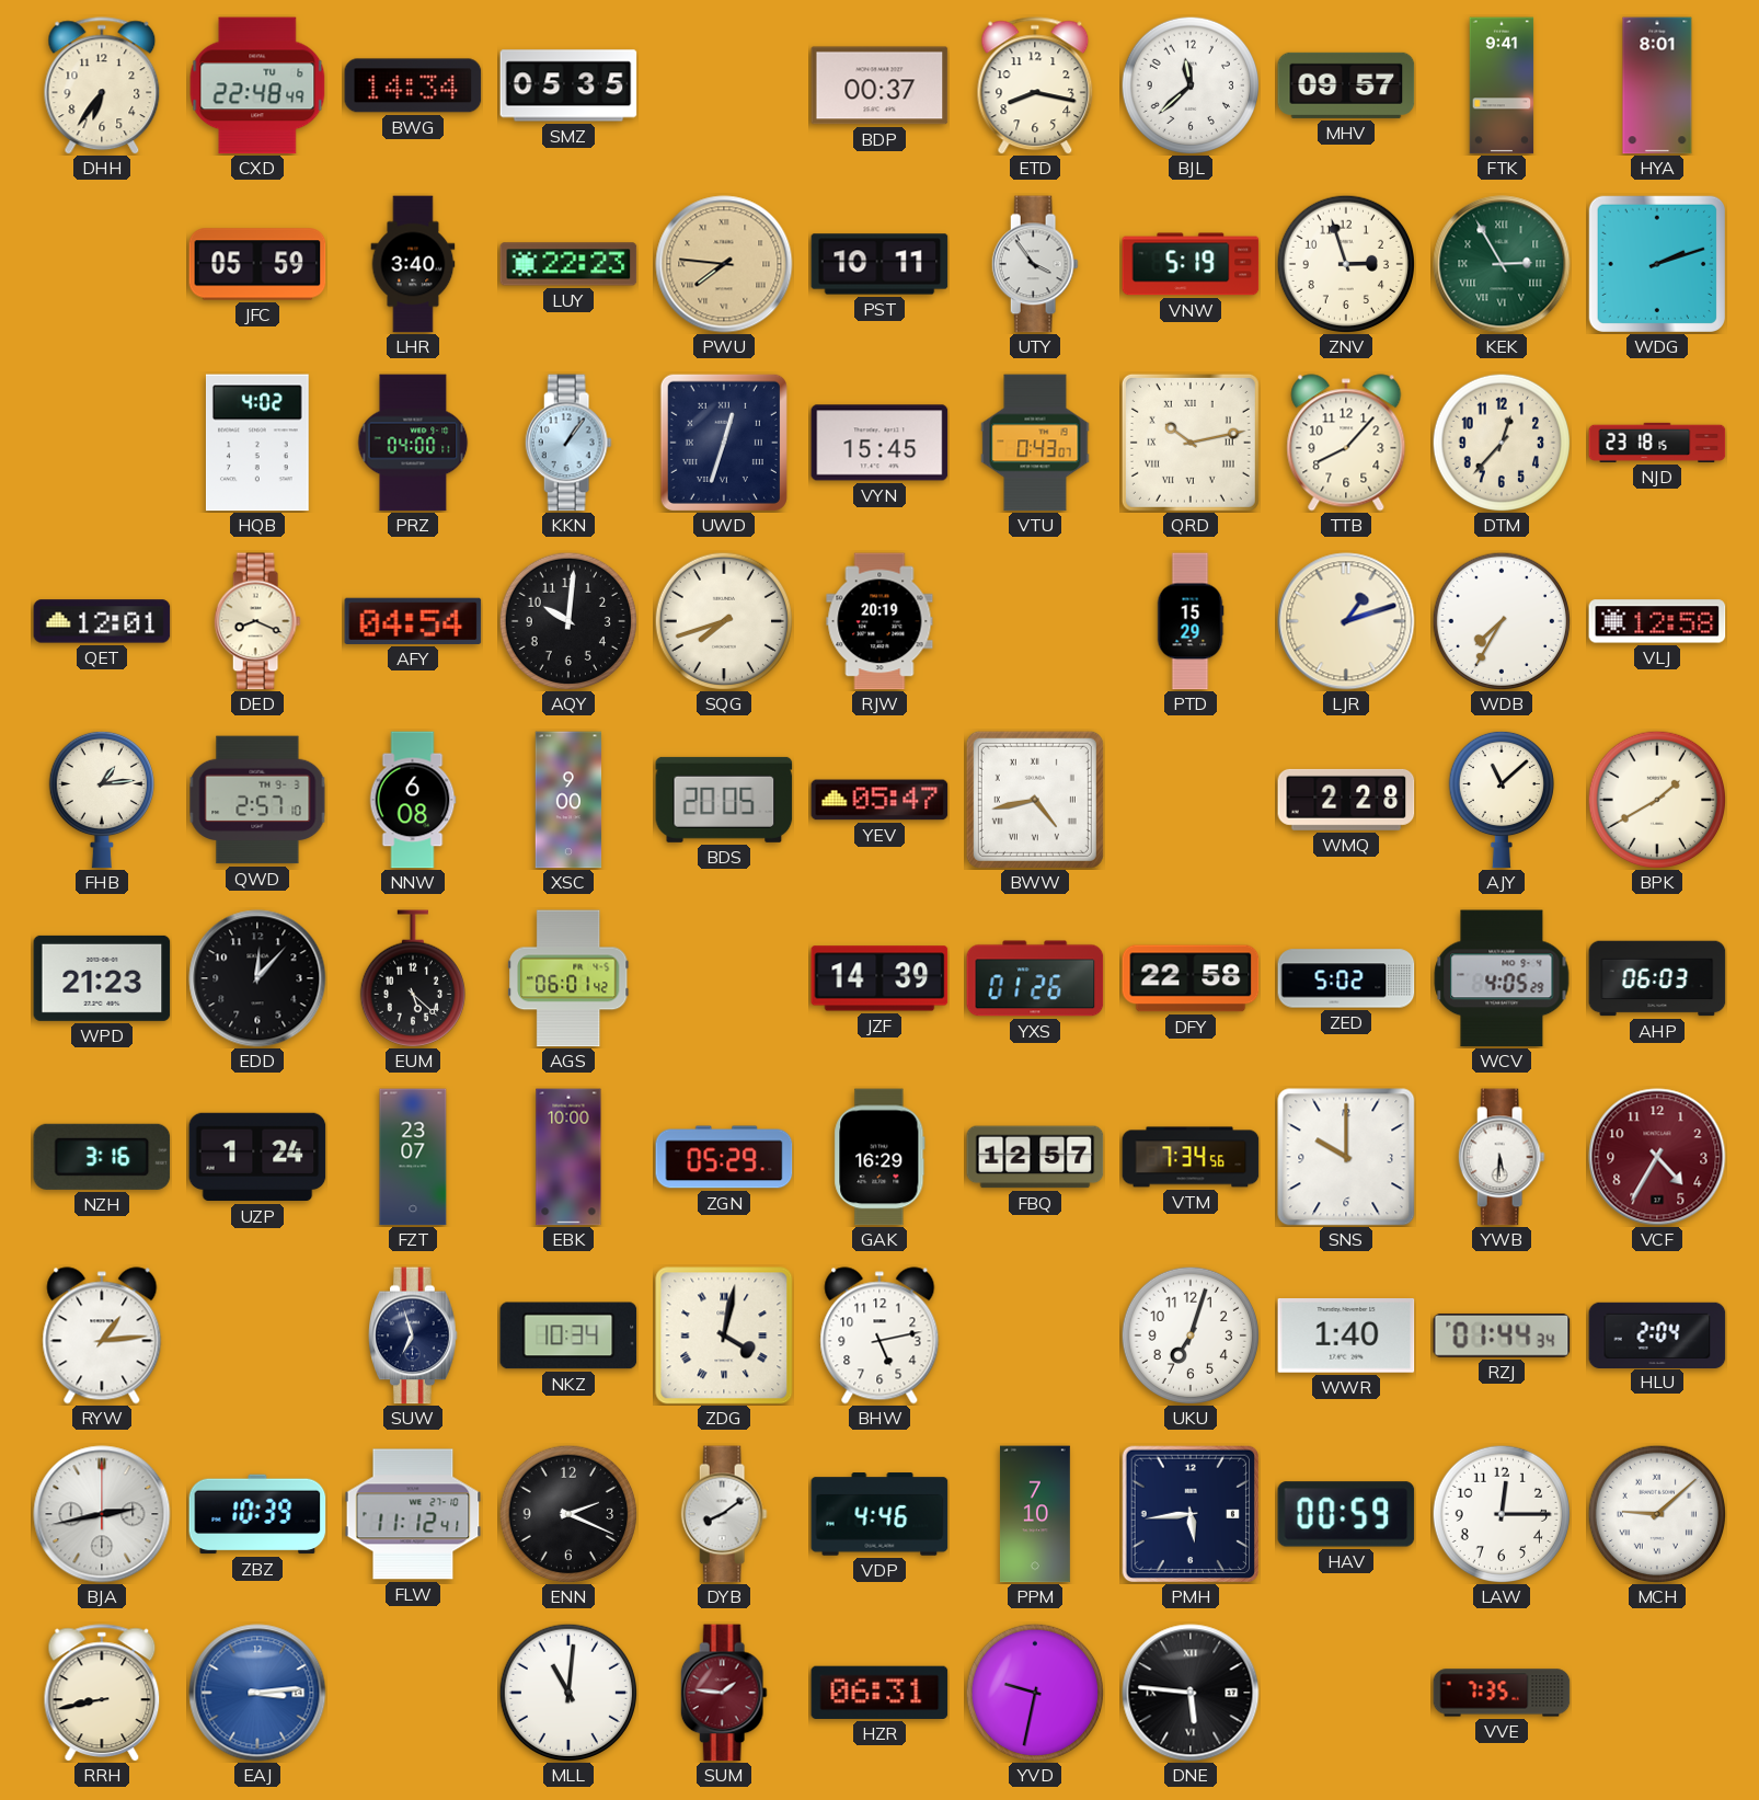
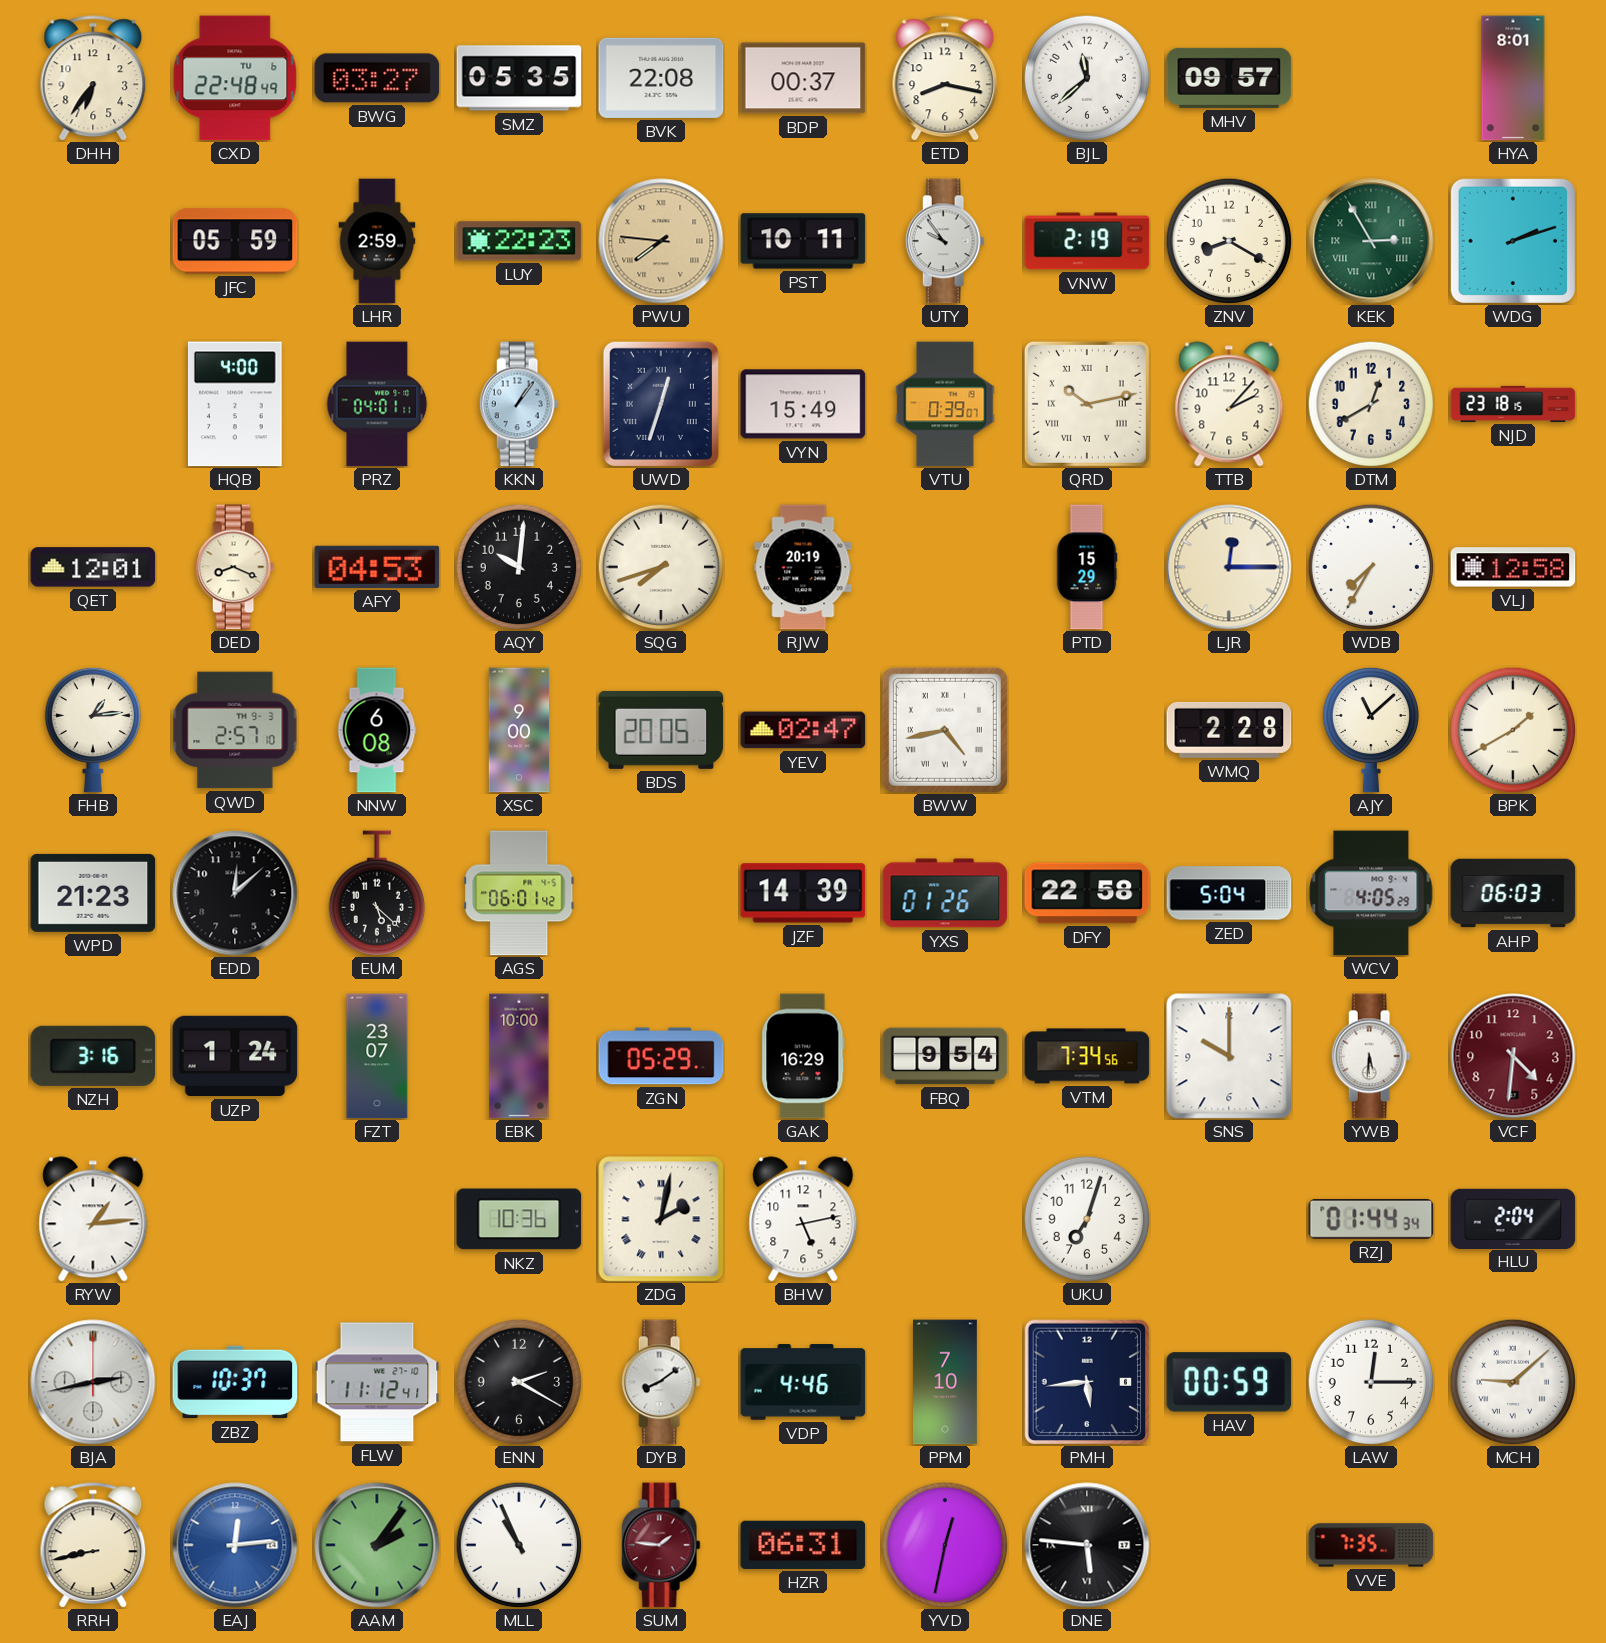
BWG: 14:34 -> 03:27
BVK: none -> 22:08
FTK: 9:41 -> none
LHR: 3:40 -> 2:59
UTY: 3:54 -> 9:54
VNW: 5:19 -> 2:19
ZNV: 2:57 -> 8:20
HQB: 4:02 -> 4:00
PRZ: 04:00 -> 04:01
VYN: 15:45 -> 15:49
VTU: 0:43 -> 0:39
TTB: 8:07 -> 2:07
DTM: 12:37 -> 12:40
AFY: 04:54 -> 04:53
LJR: 1:12 -> 12:15
YEV: 05:47 -> 02:47
EDD: 12:07 -> 12:08
ZED: 5:02 -> 5:04
FBQ: 12:57 -> 9:54
VCF: 4:35 -> 4:31
SUW: 6:57 -> none
NKZ: 10:34 -> 10:36
ZDG: 4:02 -> 2:02
WWR: 1:40 -> none
ZBZ: 10:39 -> 10:37
ENN: 2:19 -> 2:20
EAJ: 3:14 -> 12:14
AAM: none -> 2:06
MLL: 11:01 -> 10:56
YVD: 9:32 -> 12:32
